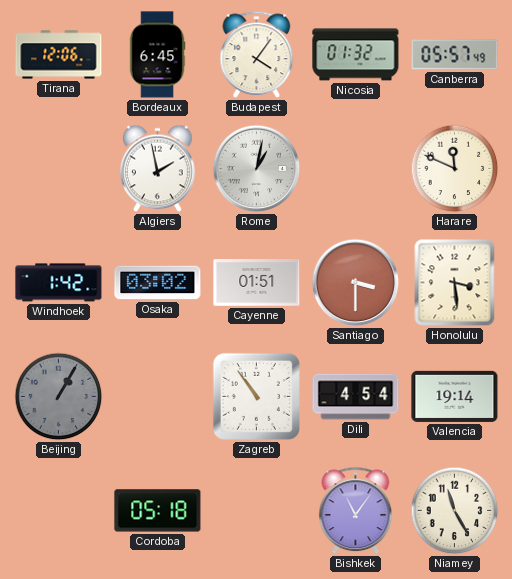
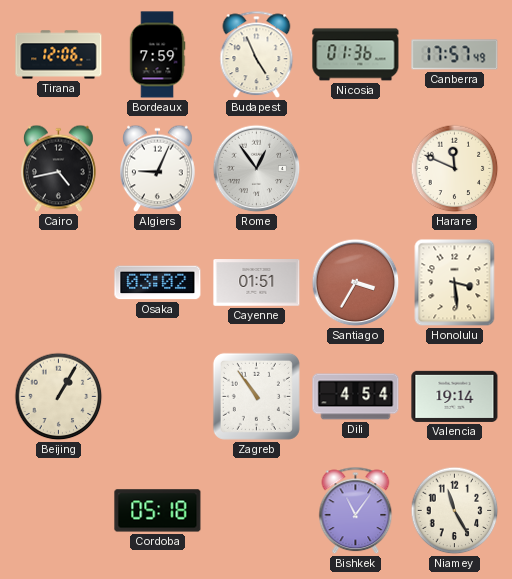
Bordeaux: 6:45 -> 7:59
Budapest: 4:06 -> 4:56
Nicosia: 01:32 -> 01:36
Canberra: 05:57 -> 17:57
Cairo: none -> 4:43
Algiers: 1:58 -> 9:04
Rome: 1:02 -> 12:54
Windhoek: 1:42 -> none
Santiago: 3:30 -> 3:35
Beijing dial: grey -> cream
